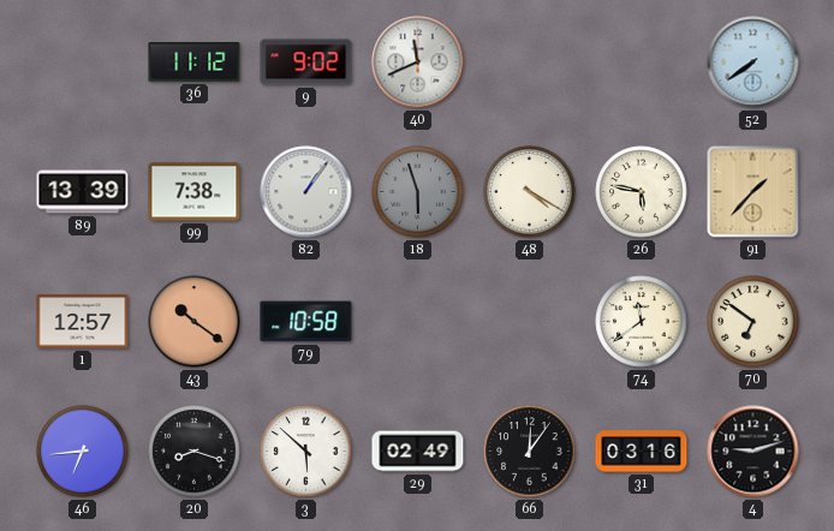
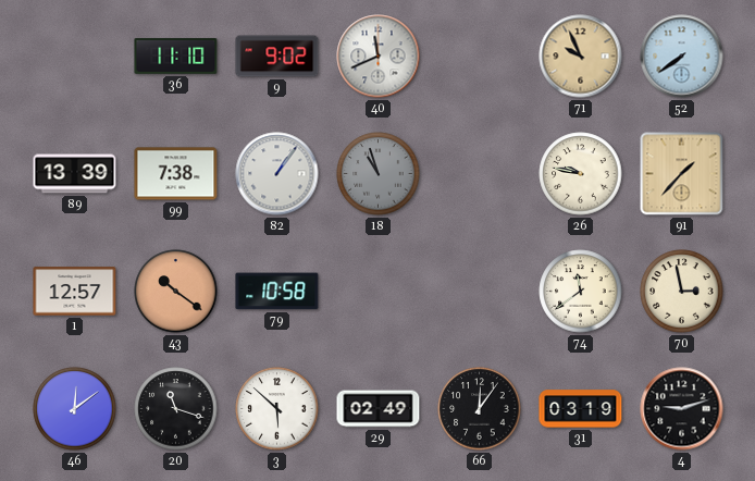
36: 11:12 -> 11:10
71: none -> 9:56
18: 5:57 -> 10:57
48: 4:20 -> none
26: 5:47 -> 9:47
70: 6:51 -> 2:58
46: 6:44 -> 12:09
20: 8:18 -> 11:18
31: 03:16 -> 03:19
